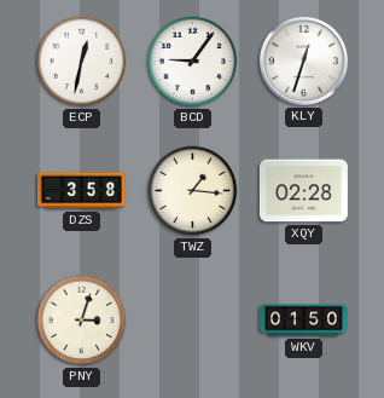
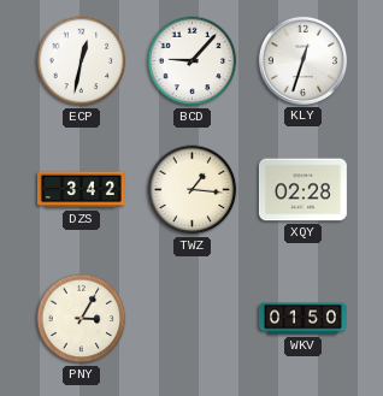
BCD: 9:06 -> 9:07
DZS: 3:58 -> 3:42
PNY: 3:03 -> 3:05
